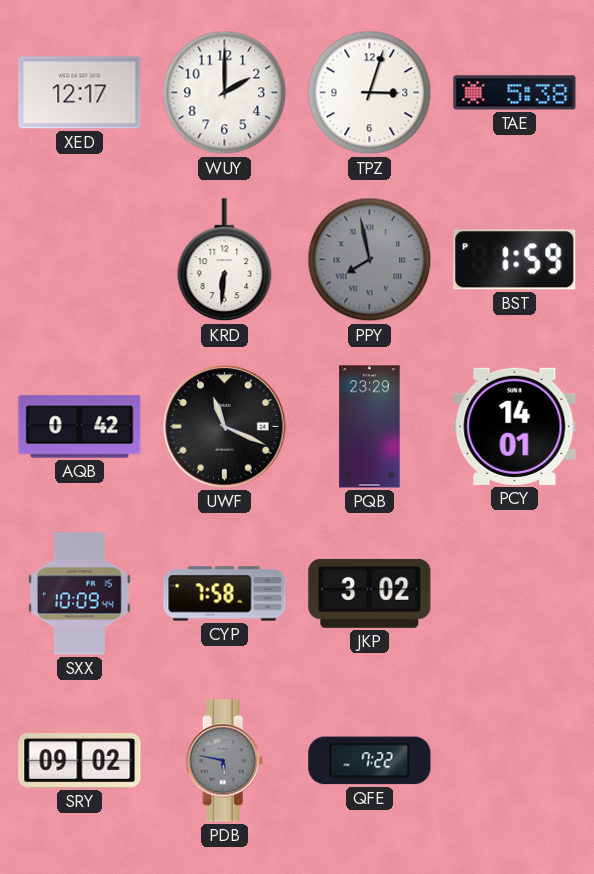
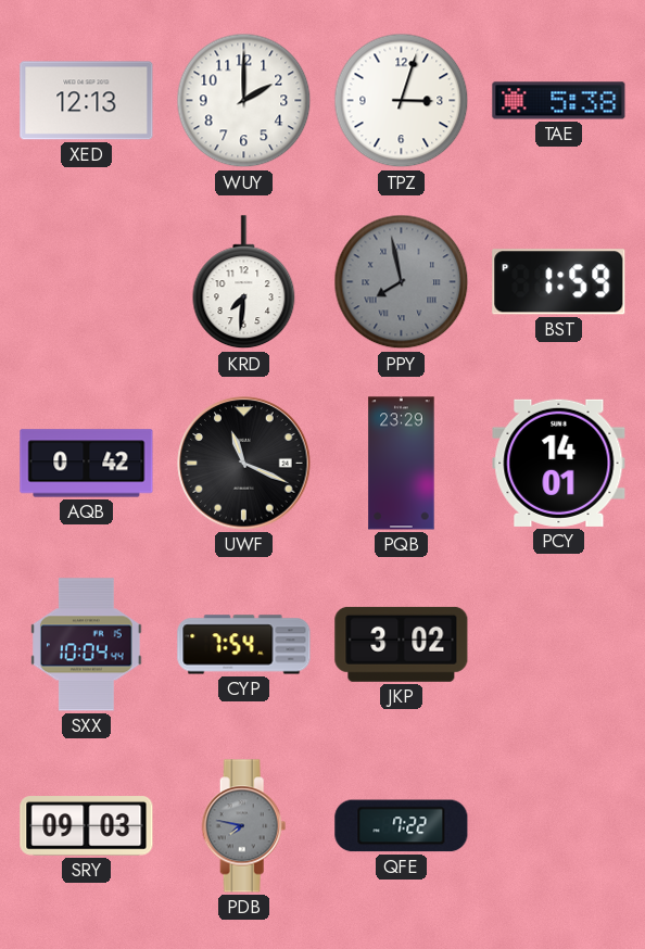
XED: 12:17 -> 12:13
KRD: 6:31 -> 7:31
SXX: 10:09 -> 10:04
CYP: 7:58 -> 7:54
SRY: 09:02 -> 09:03
PDB: 5:47 -> 7:47
